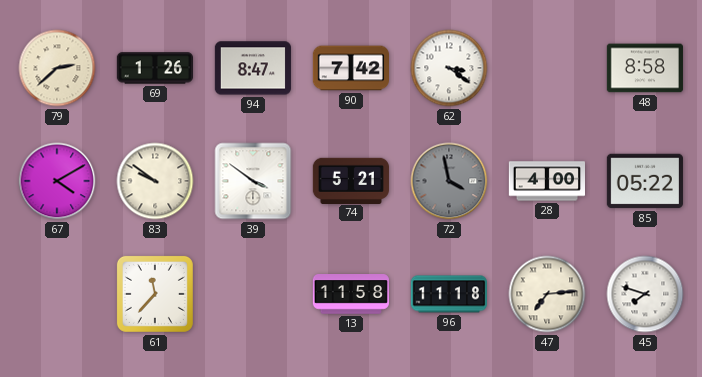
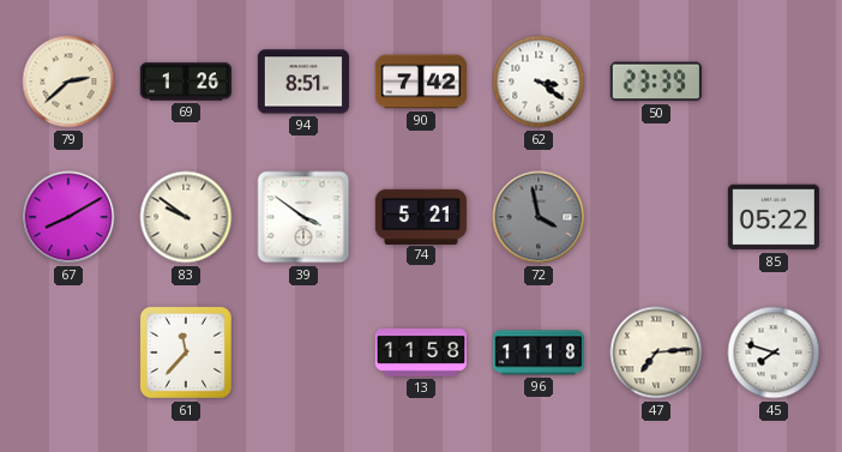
94: 8:47 -> 8:51
50: none -> 23:39
48: 8:58 -> none
67: 4:10 -> 8:10
28: 4:00 -> none
